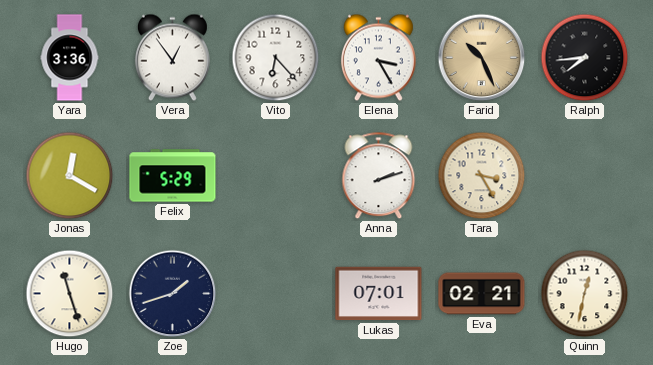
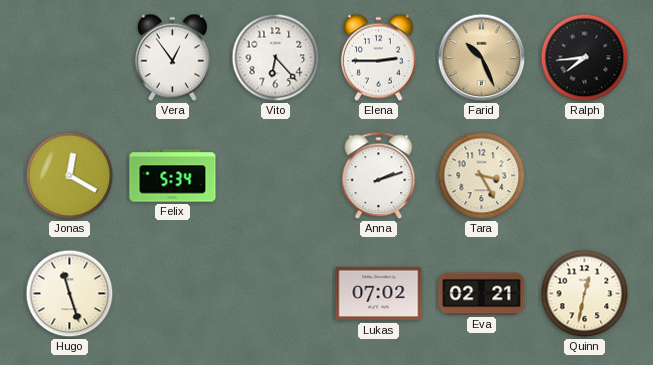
Yara: 3:36 -> none
Elena: 3:25 -> 2:45
Felix: 5:29 -> 5:34
Zoe: 1:42 -> none
Lukas: 07:01 -> 07:02
